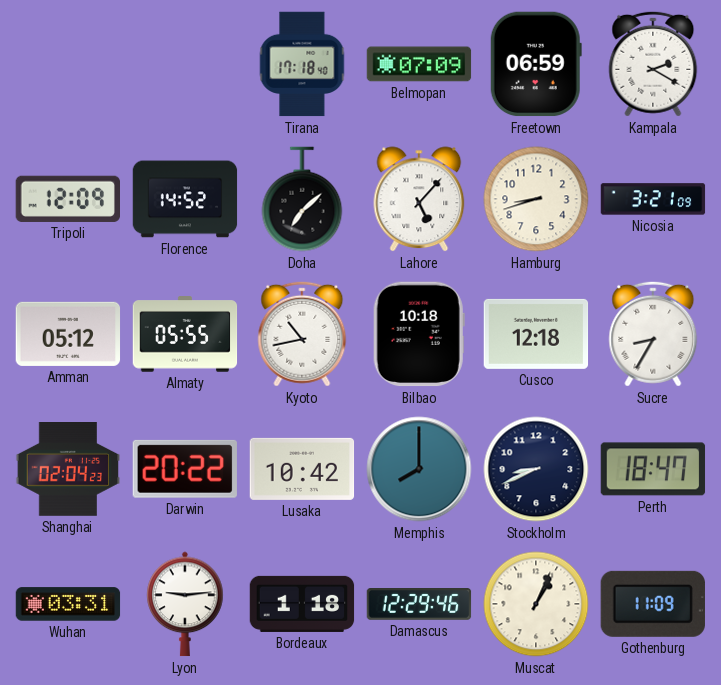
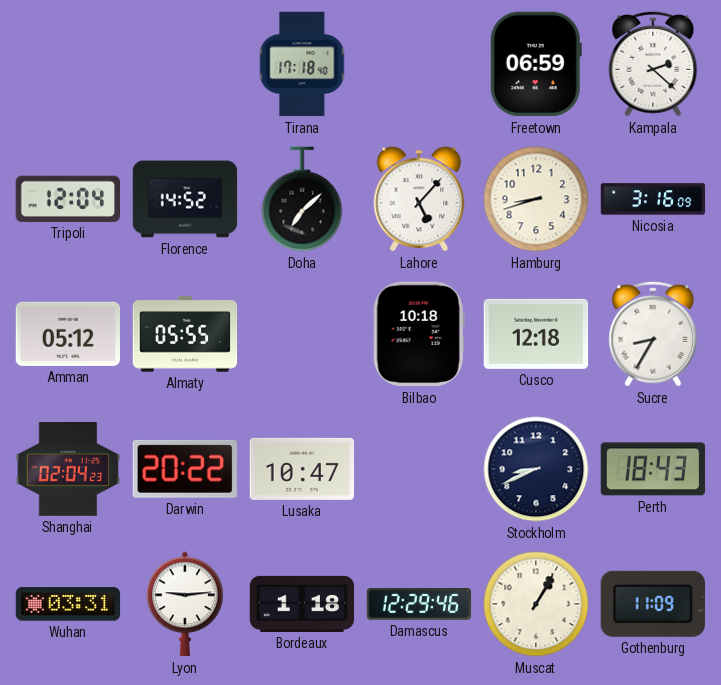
Belmopan: 07:09 -> none
Kampala: 2:20 -> 2:22
Tripoli: 12:09 -> 12:04
Nicosia: 3:21 -> 3:16
Kyoto: 10:43 -> none
Lusaka: 10:42 -> 10:47
Memphis: 8:00 -> none
Perth: 18:47 -> 18:43
Muscat: 1:04 -> 1:05
